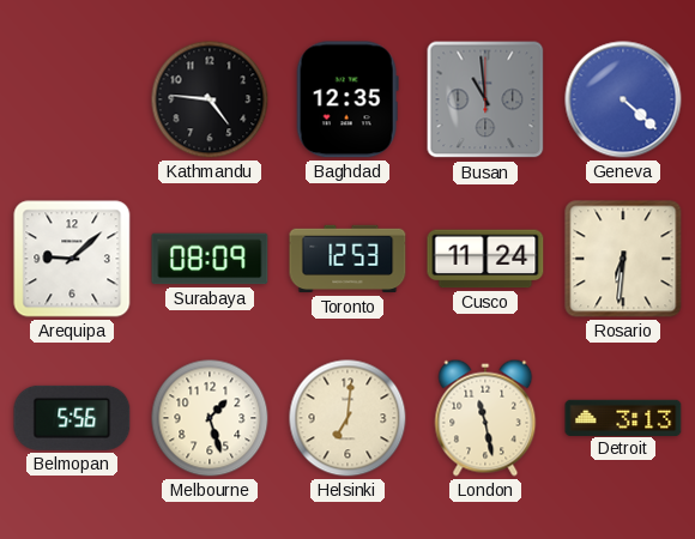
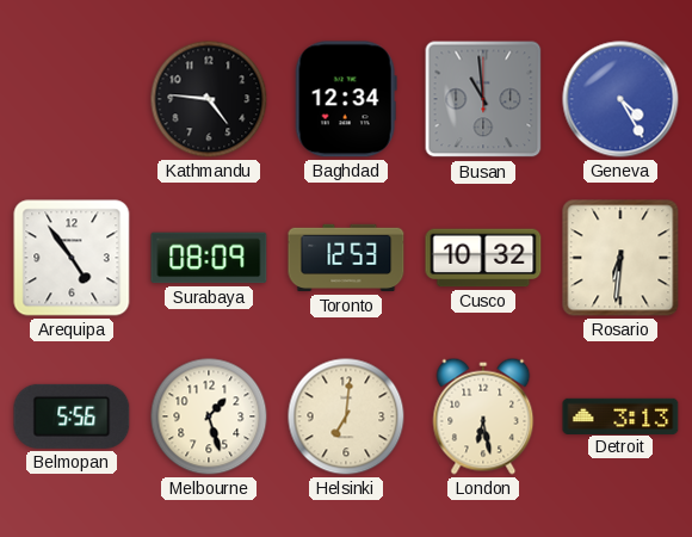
Baghdad: 12:35 -> 12:34
Geneva: 4:22 -> 4:25
Arequipa: 9:08 -> 4:54
Cusco: 11:24 -> 10:32
London: 11:28 -> 6:28
